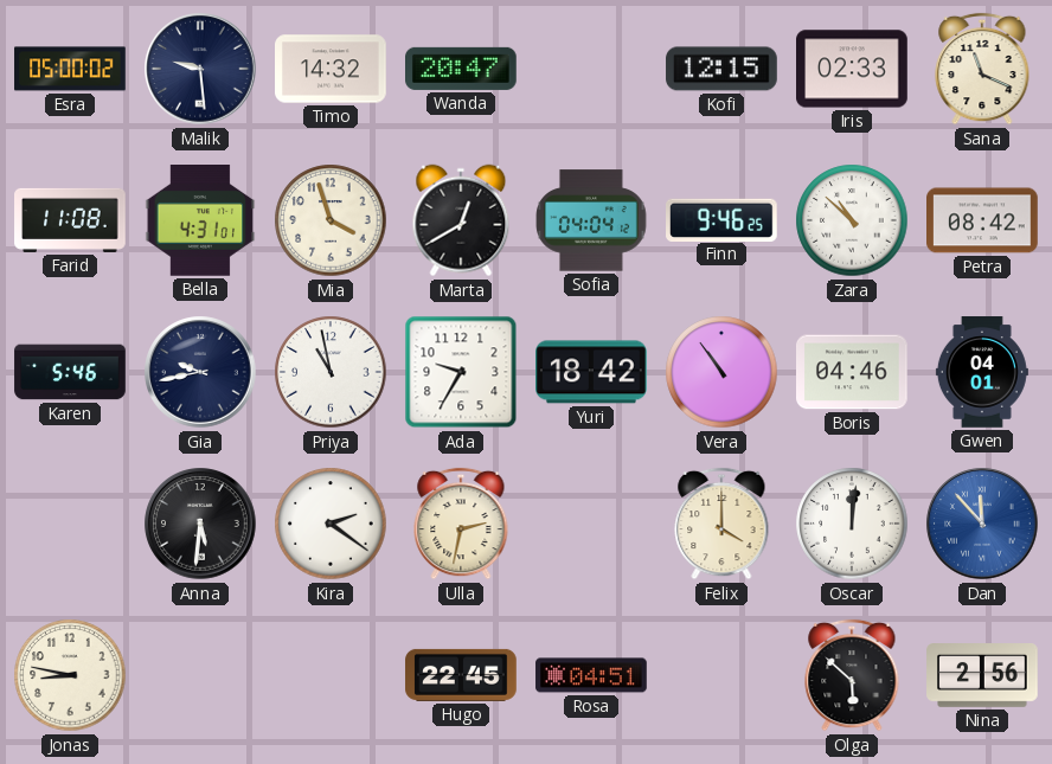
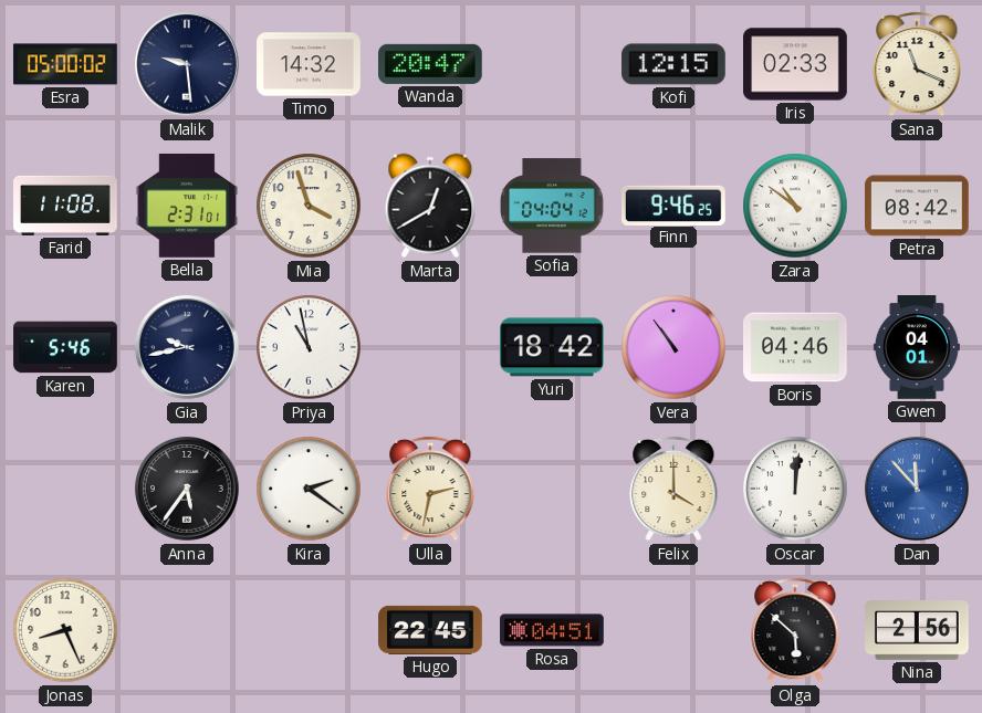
Bella: 4:31 -> 2:31
Zara: 10:52 -> 10:51
Ada: 9:35 -> none
Anna: 5:31 -> 5:36
Jonas: 8:47 -> 8:26
